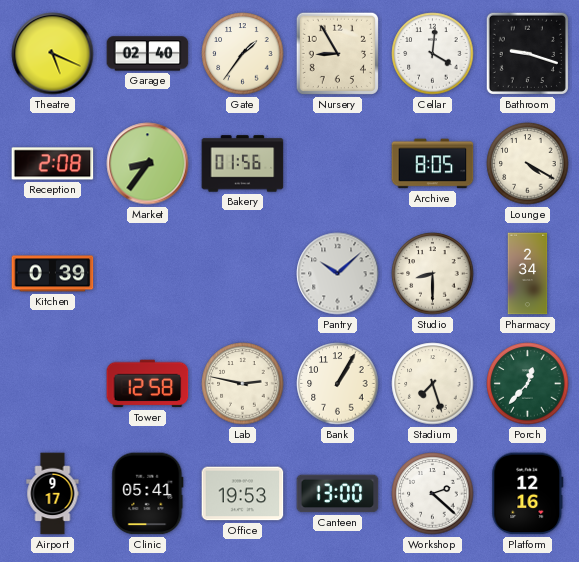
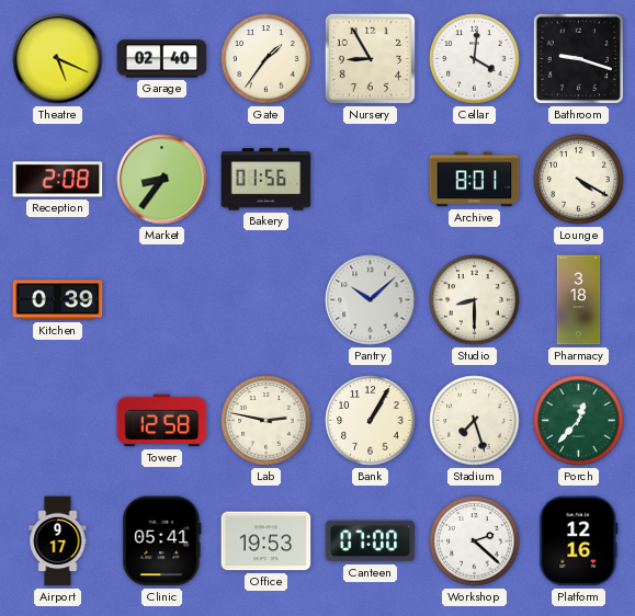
Archive: 8:05 -> 8:01
Pharmacy: 2:34 -> 3:18
Canteen: 13:00 -> 07:00
